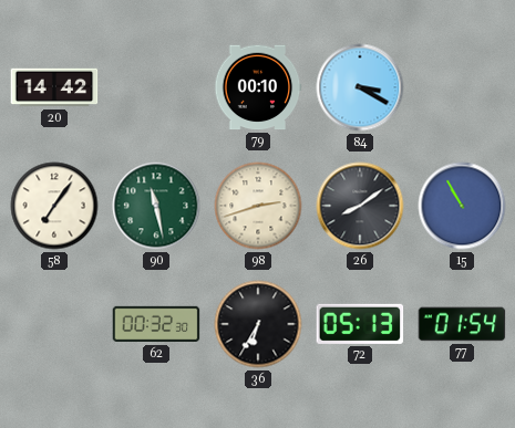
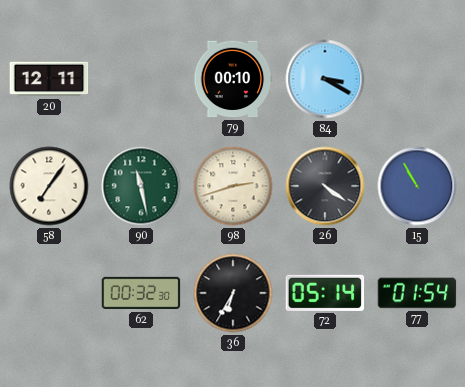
20: 14:42 -> 12:11
26: 8:09 -> 4:21
72: 05:13 -> 05:14
